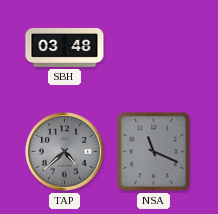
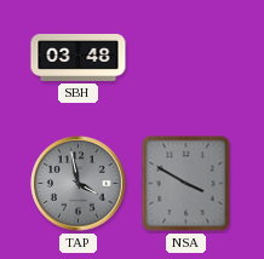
TAP: 4:38 -> 3:58
NSA: 11:19 -> 3:50
